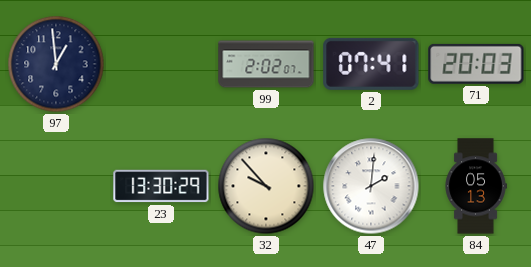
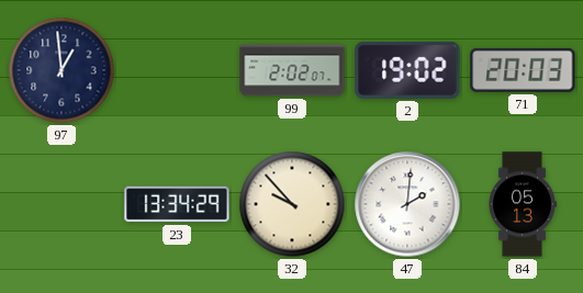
2: 07:41 -> 19:02
23: 13:30 -> 13:34
